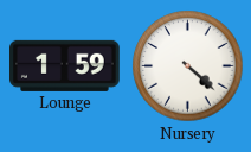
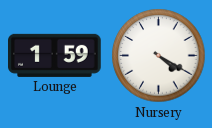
Nursery: 4:22 -> 4:20
